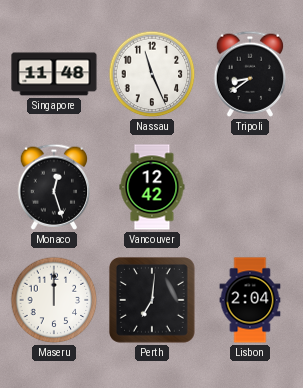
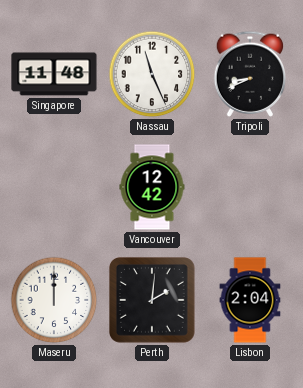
Tripoli: 8:39 -> 8:41
Monaco: 12:27 -> none
Perth: 7:01 -> 2:01
